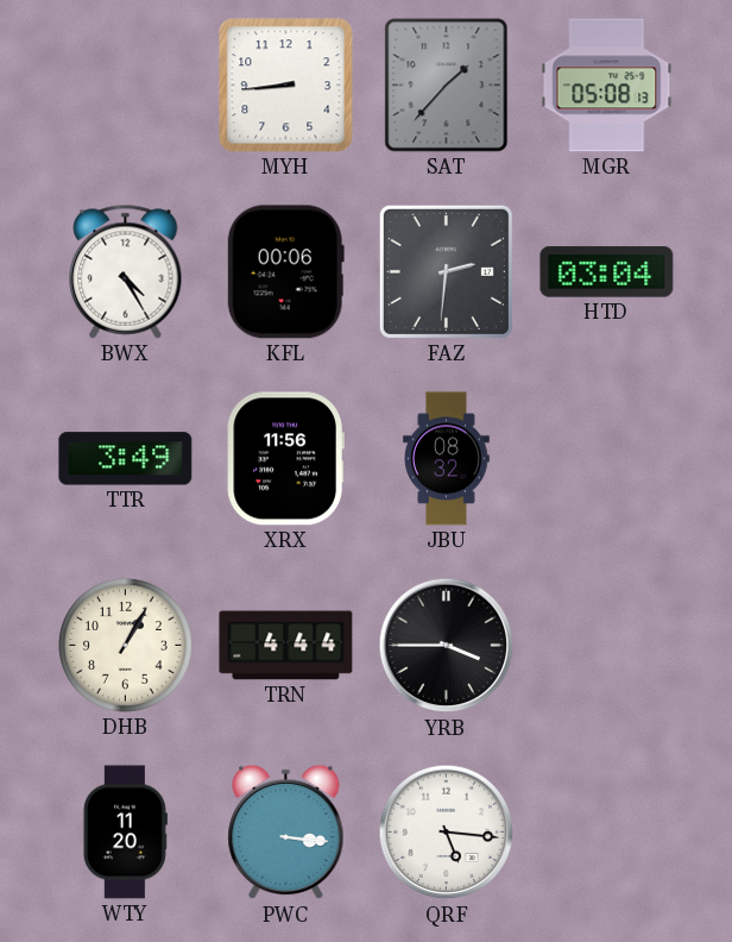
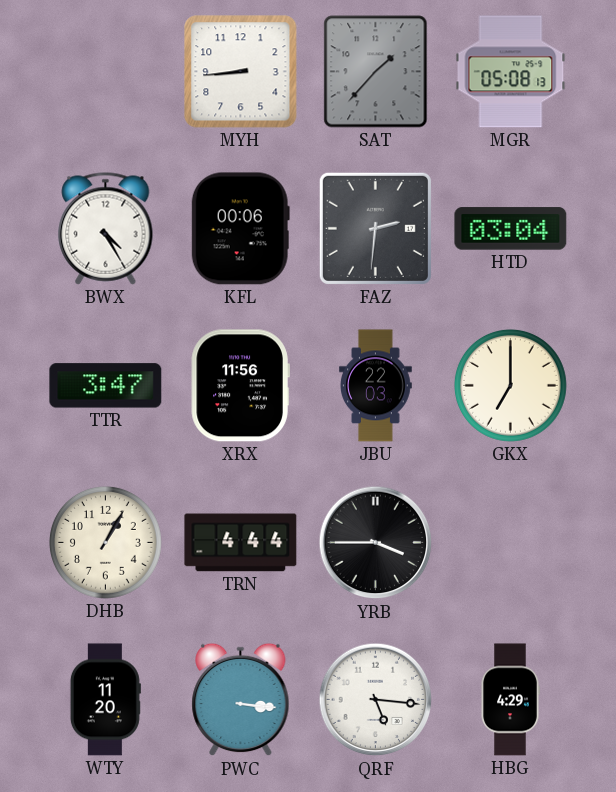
TTR: 3:49 -> 3:47
JBU: 08:32 -> 22:03
GKX: none -> 7:00
HBG: none -> 4:29
